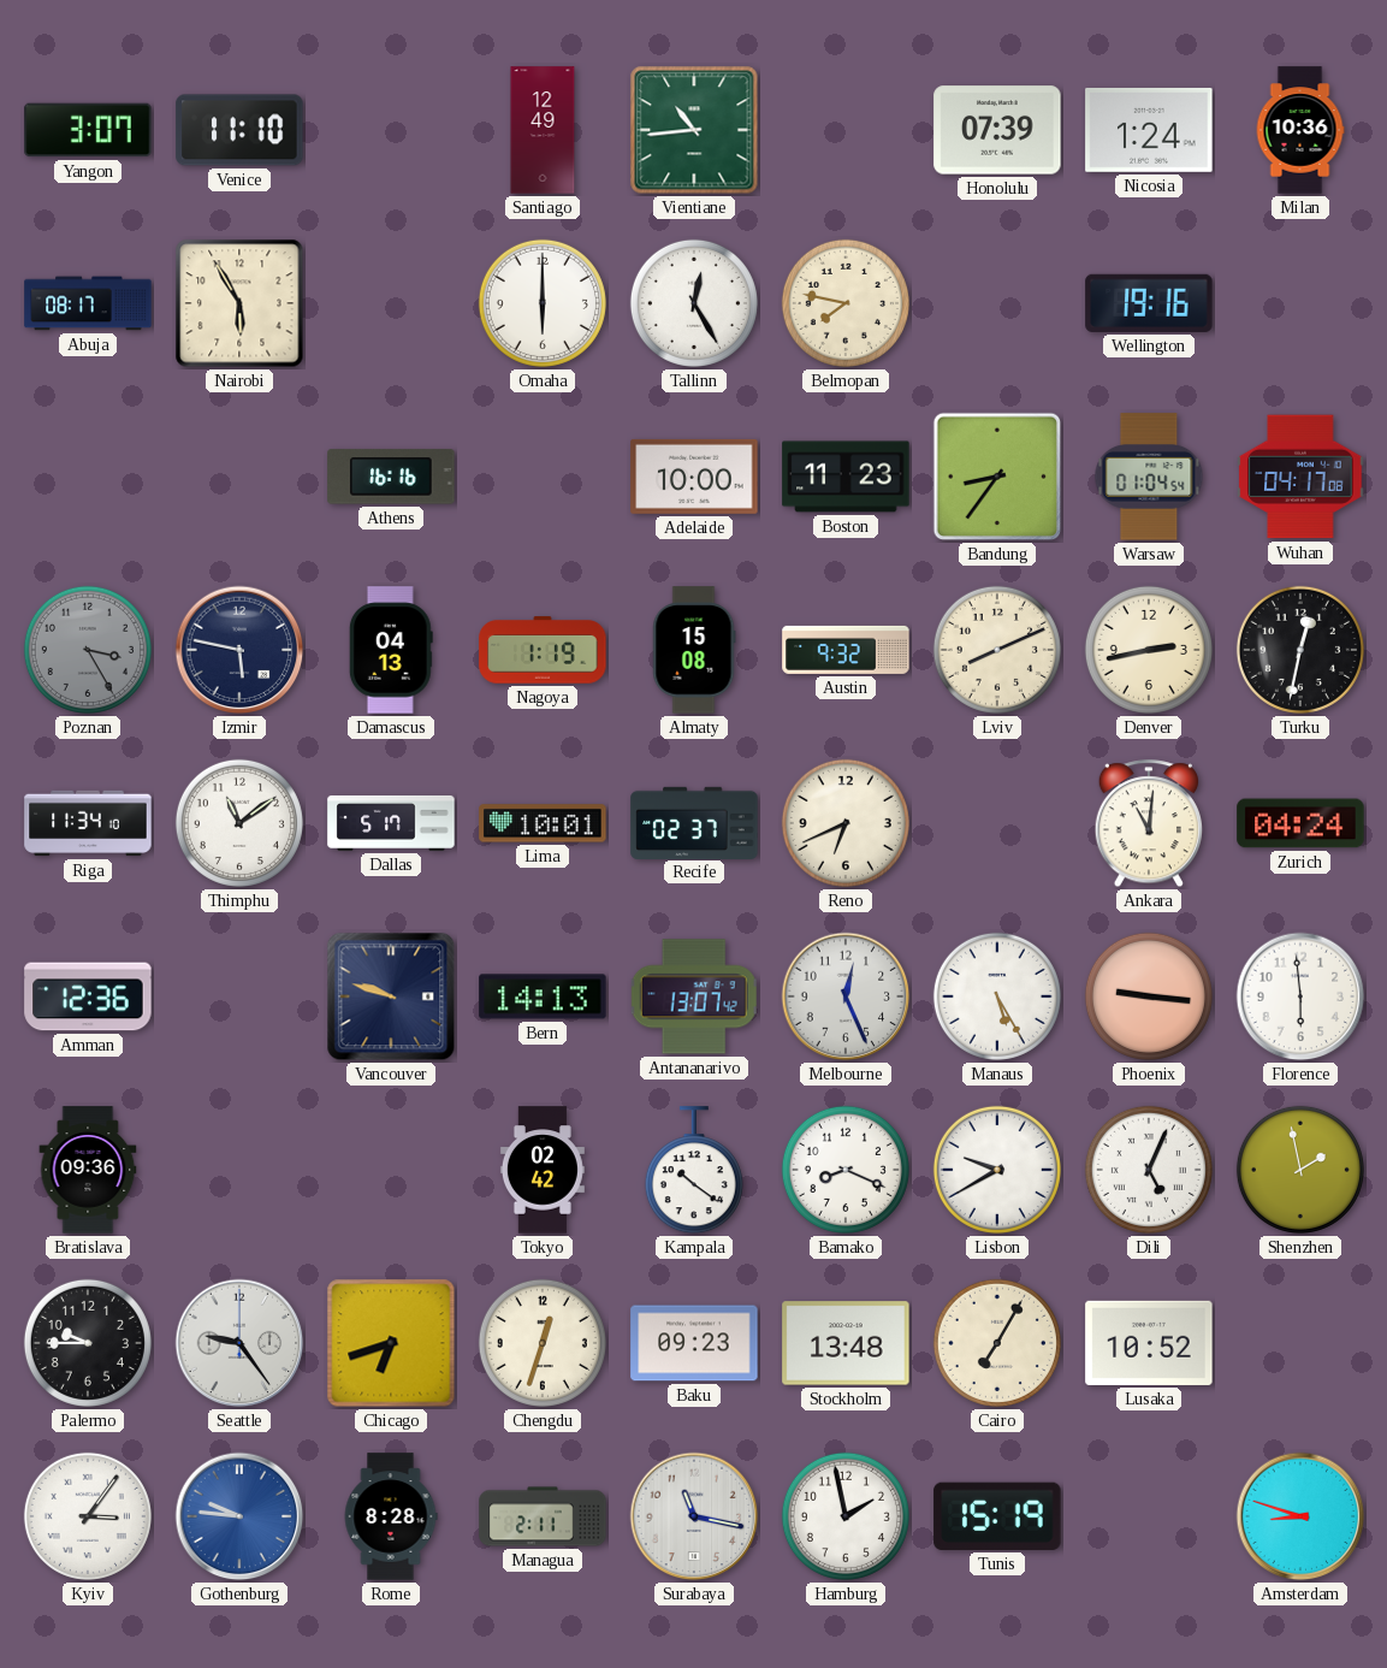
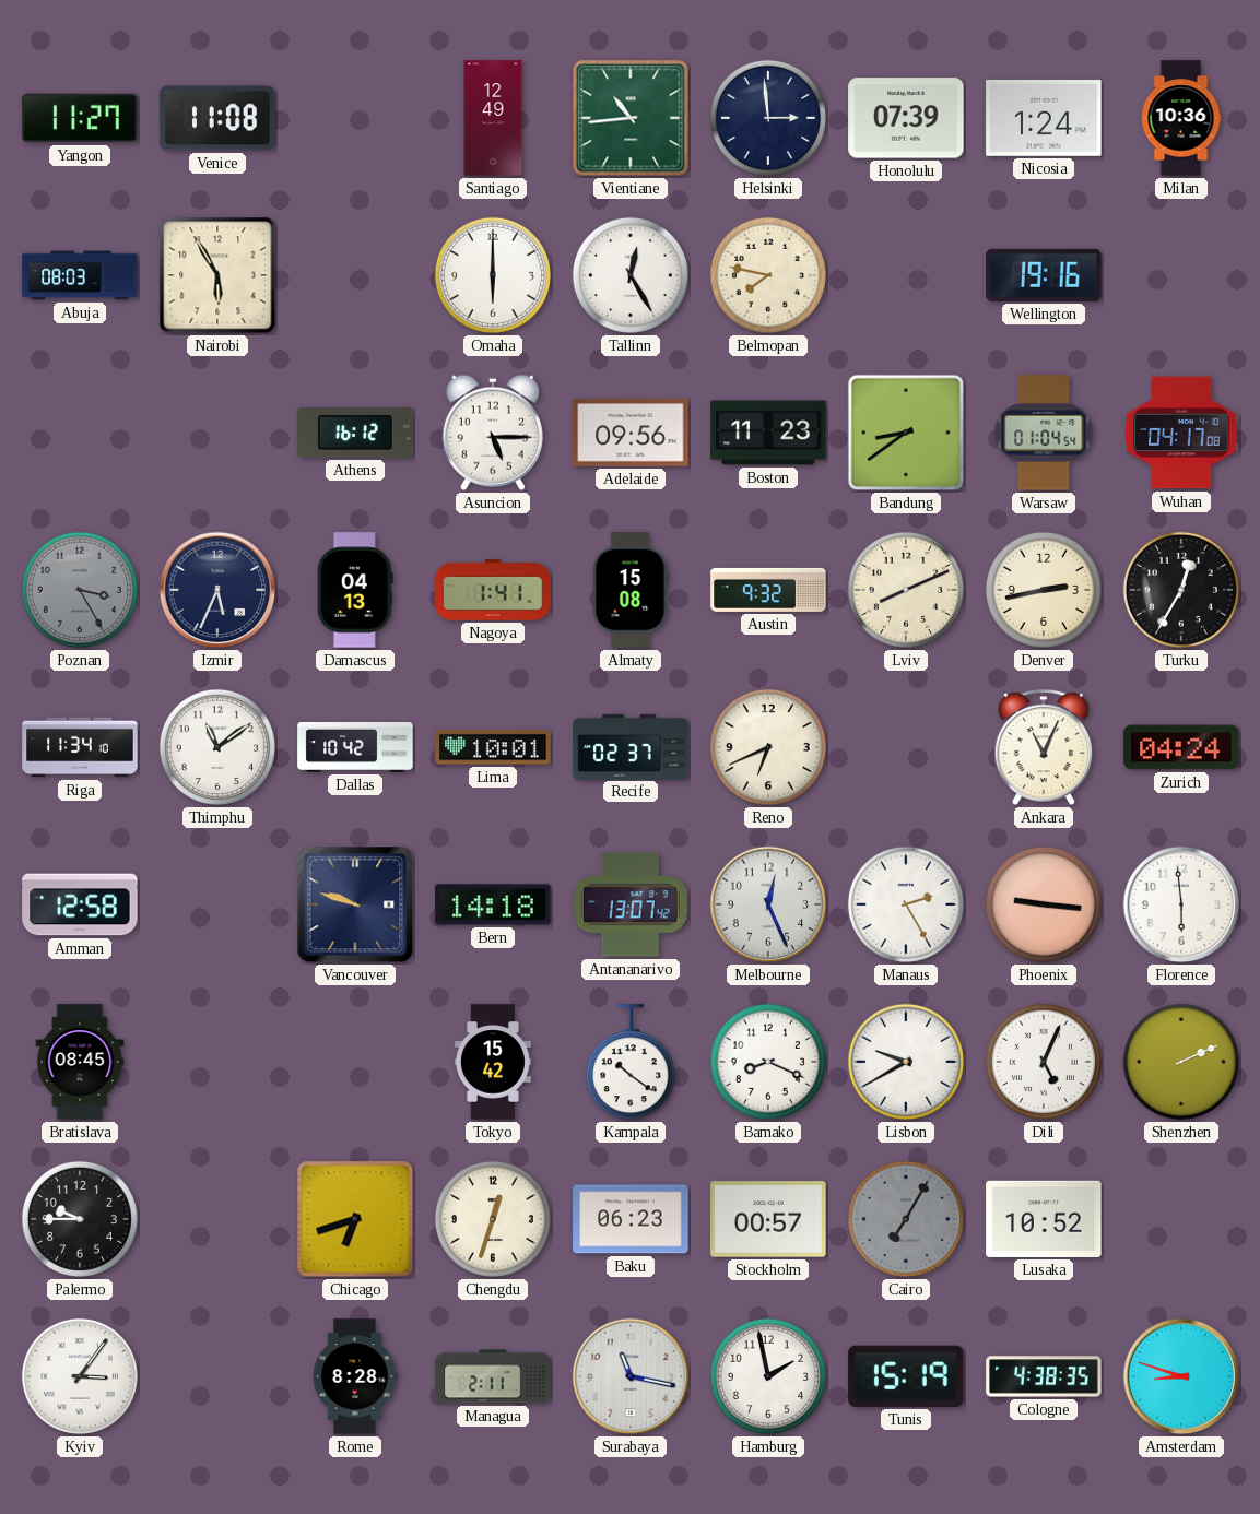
Yangon: 3:07 -> 11:27
Venice: 11:10 -> 11:08
Helsinki: none -> 2:59
Abuja: 08:17 -> 08:03
Athens: 16:16 -> 16:12
Asuncion: none -> 5:15
Adelaide: 10:00 -> 09:56
Bandung: 8:36 -> 8:39
Izmir: 5:47 -> 5:34
Nagoya: 1:19 -> 1:41
Turku: 12:32 -> 12:35
Dallas: 5:17 -> 10:42
Ankara: 11:01 -> 11:04
Amman: 12:36 -> 12:58
Bern: 14:13 -> 14:18
Manaus: 5:25 -> 2:25
Bratislava: 09:36 -> 08:45
Tokyo: 02:42 -> 15:42
Shenzhen: 1:58 -> 2:11
Seattle: 9:24 -> none
Baku: 09:23 -> 06:23
Stockholm: 13:48 -> 00:57
Cairo dial: cream -> grey
Gothenburg: 9:46 -> none
Cologne: none -> 4:38
